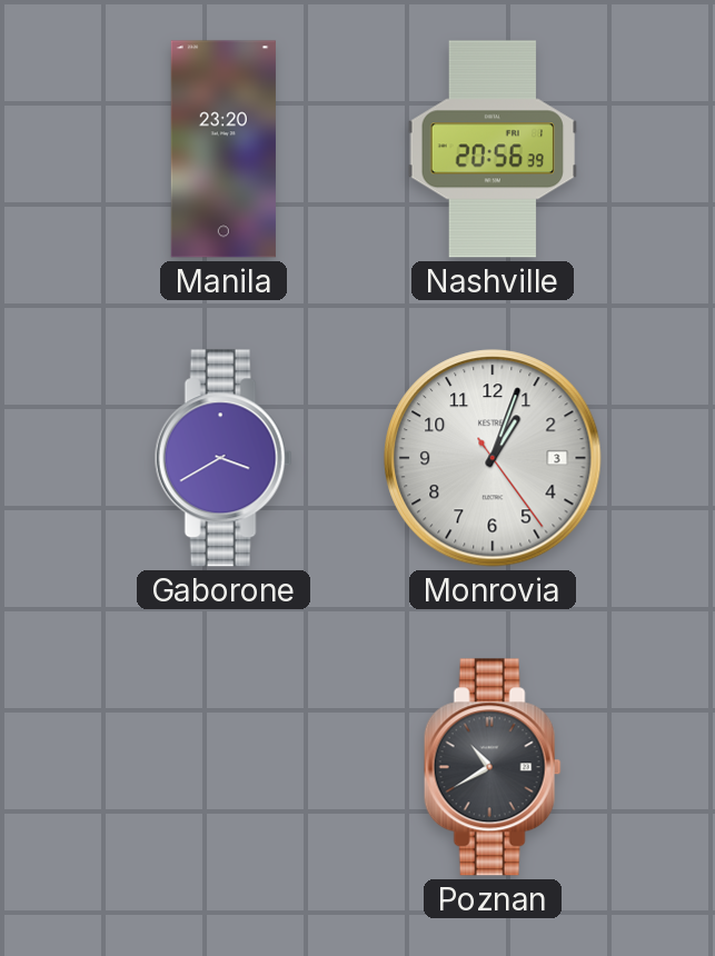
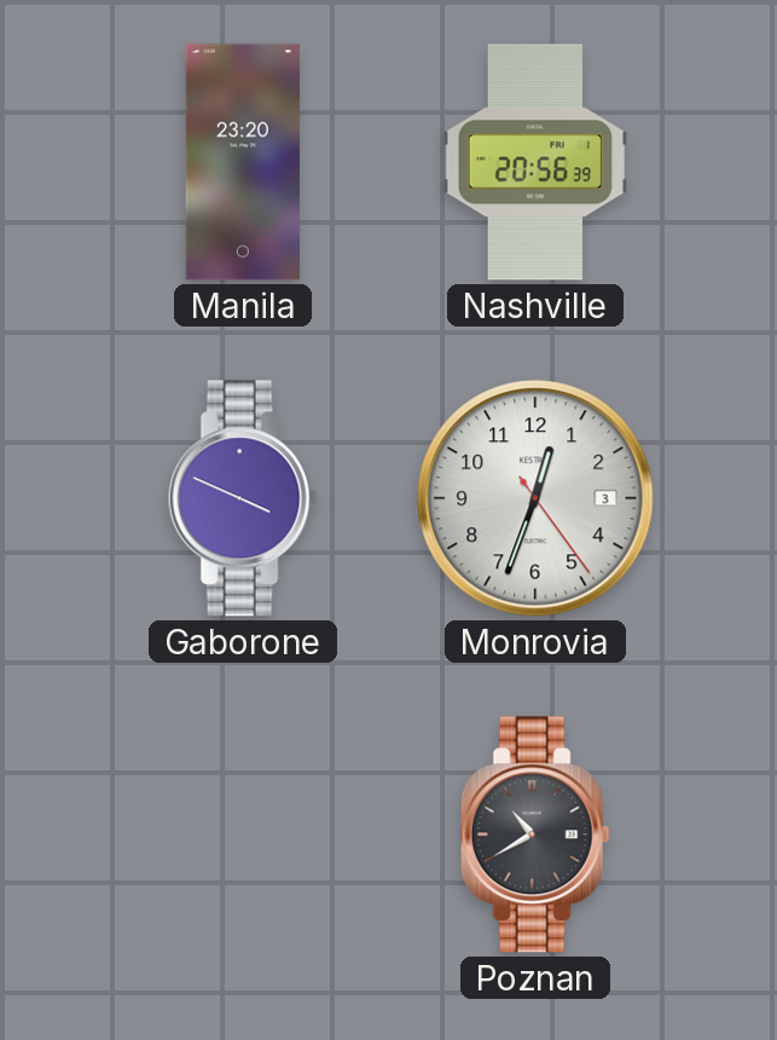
Gaborone: 3:40 -> 3:49
Monrovia: 1:03 -> 12:33
